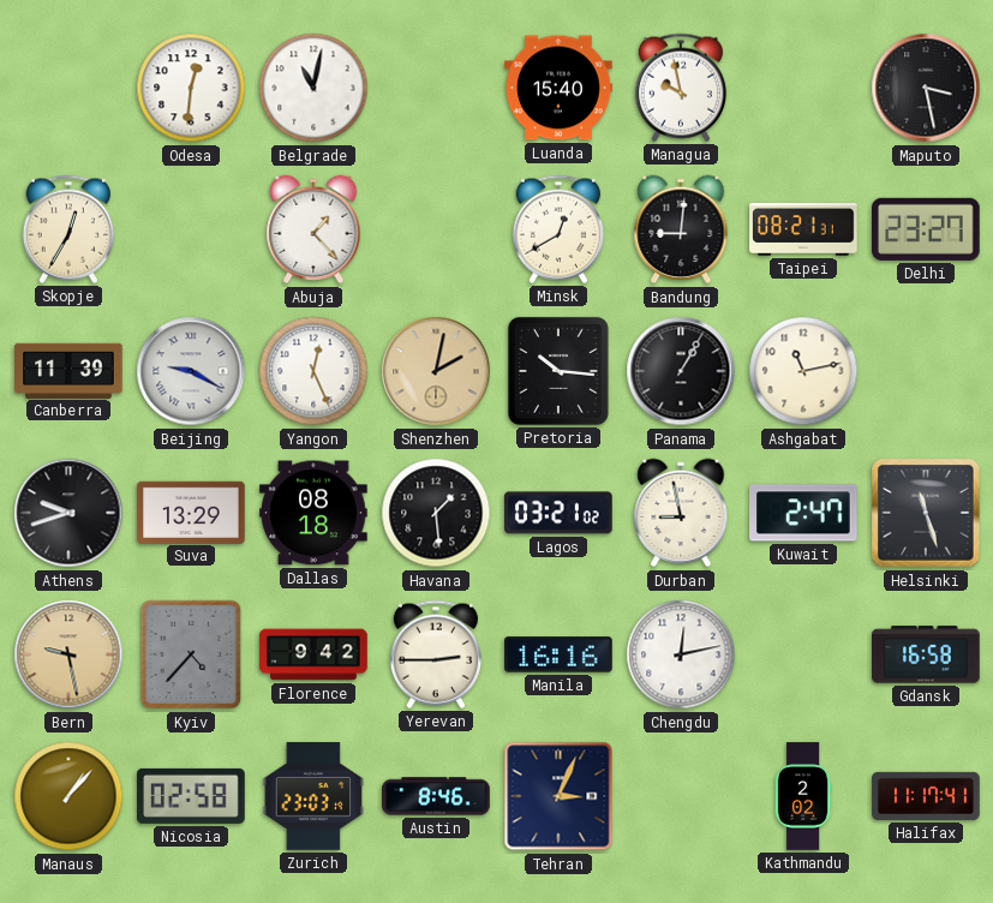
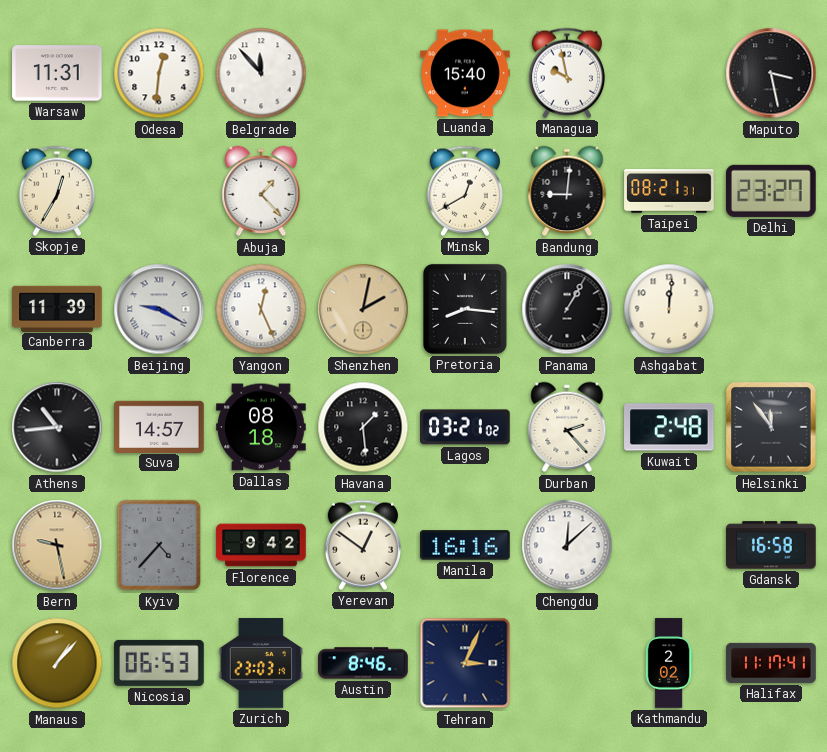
Warsaw: none -> 11:31
Belgrade: 11:02 -> 11:53
Pretoria: 10:16 -> 8:16
Ashgabat: 11:13 -> 12:01
Athens: 9:42 -> 10:44
Suva: 13:29 -> 14:57
Durban: 8:58 -> 2:23
Kuwait: 2:47 -> 2:48
Helsinki: 11:27 -> 11:54
Yerevan: 2:45 -> 12:51
Chengdu: 12:13 -> 12:08
Nicosia: 02:58 -> 06:53
